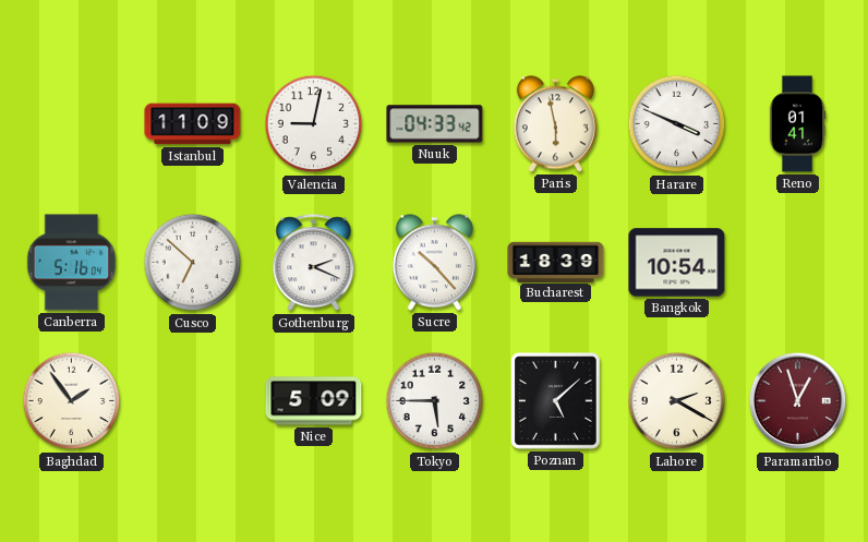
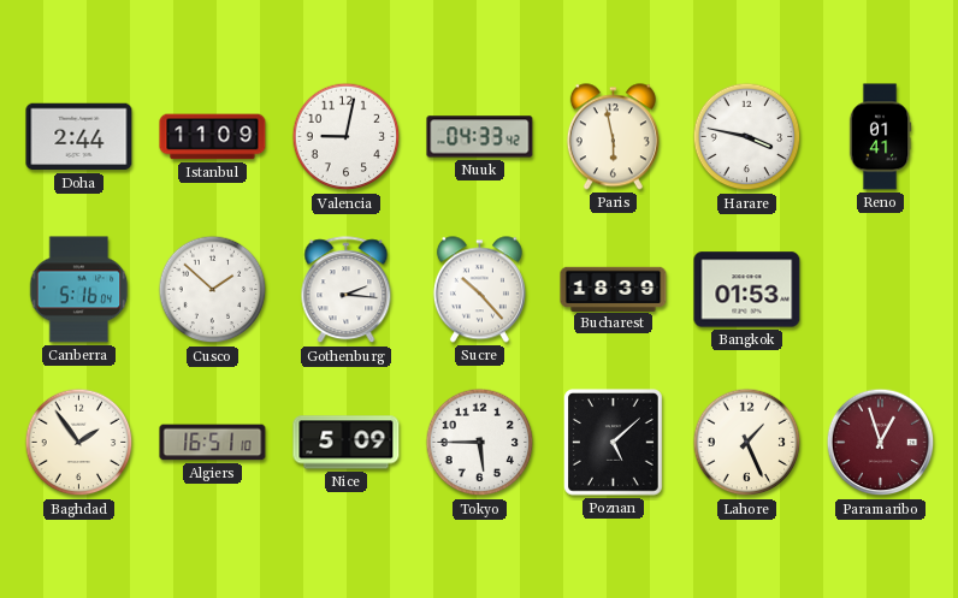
Doha: none -> 2:44
Harare: 3:49 -> 3:47
Cusco: 6:52 -> 1:52
Gothenburg: 2:19 -> 2:16
Bangkok: 10:54 -> 01:53
Algiers: none -> 16:51
Lahore: 2:20 -> 1:26
